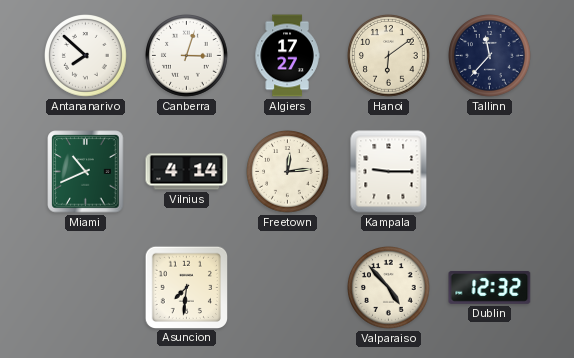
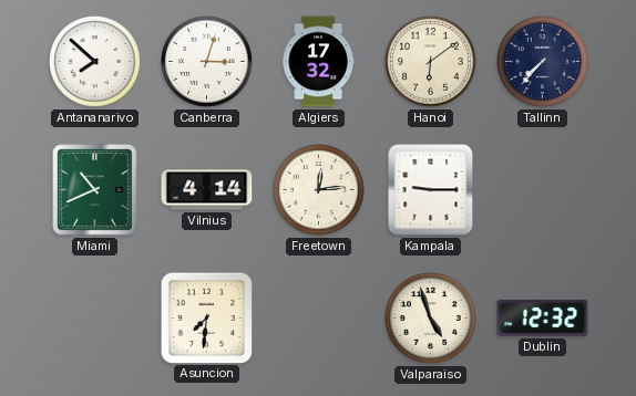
Algiers: 17:27 -> 17:32
Tallinn: 11:37 -> 7:37
Valparaiso: 4:53 -> 4:57
